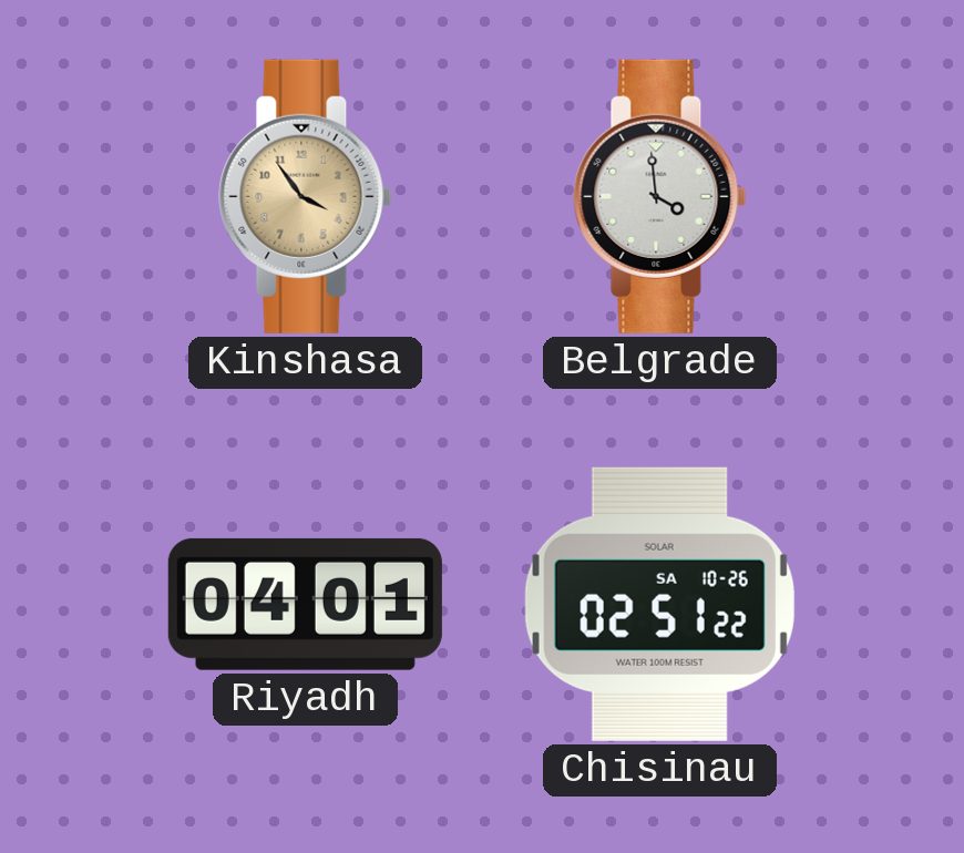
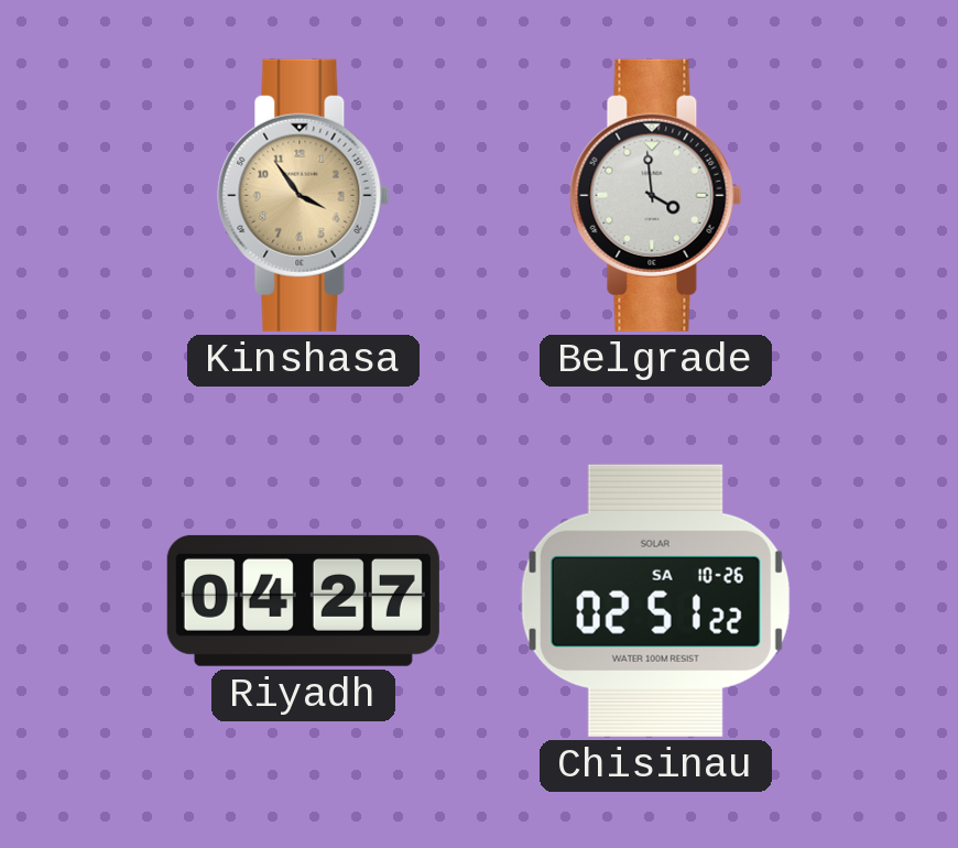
Riyadh: 04:01 -> 04:27
